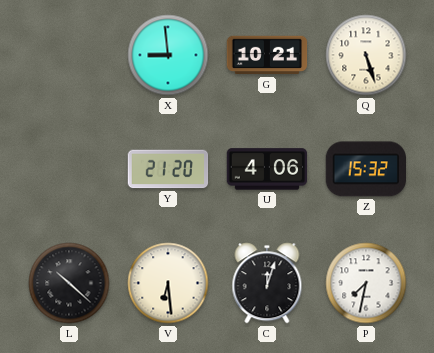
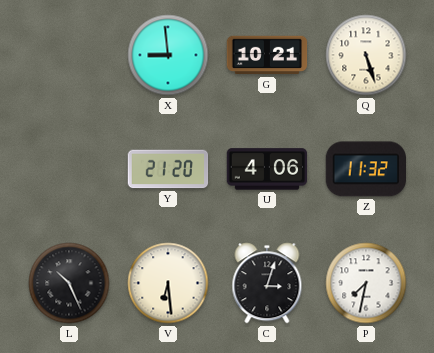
Z: 15:32 -> 11:32
L: 10:22 -> 10:26
C: 12:03 -> 3:03
